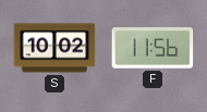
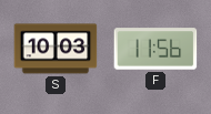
S: 10:02 -> 10:03
